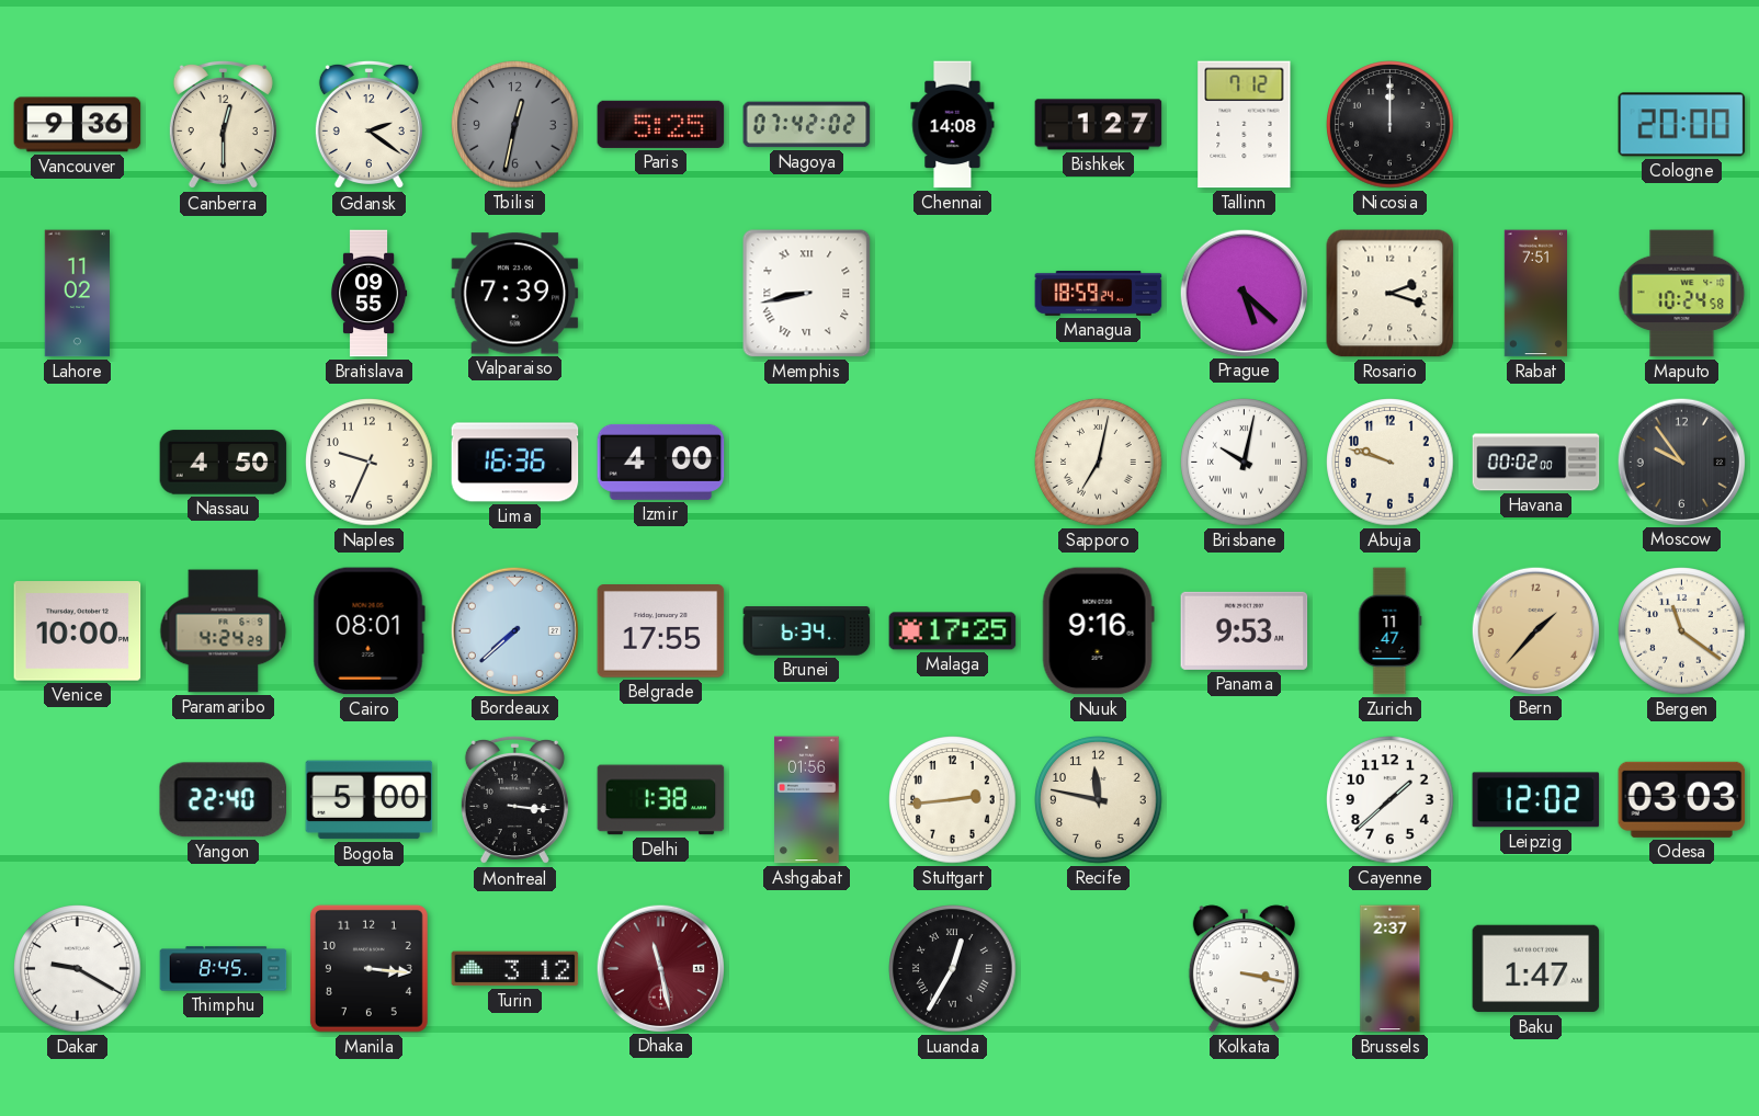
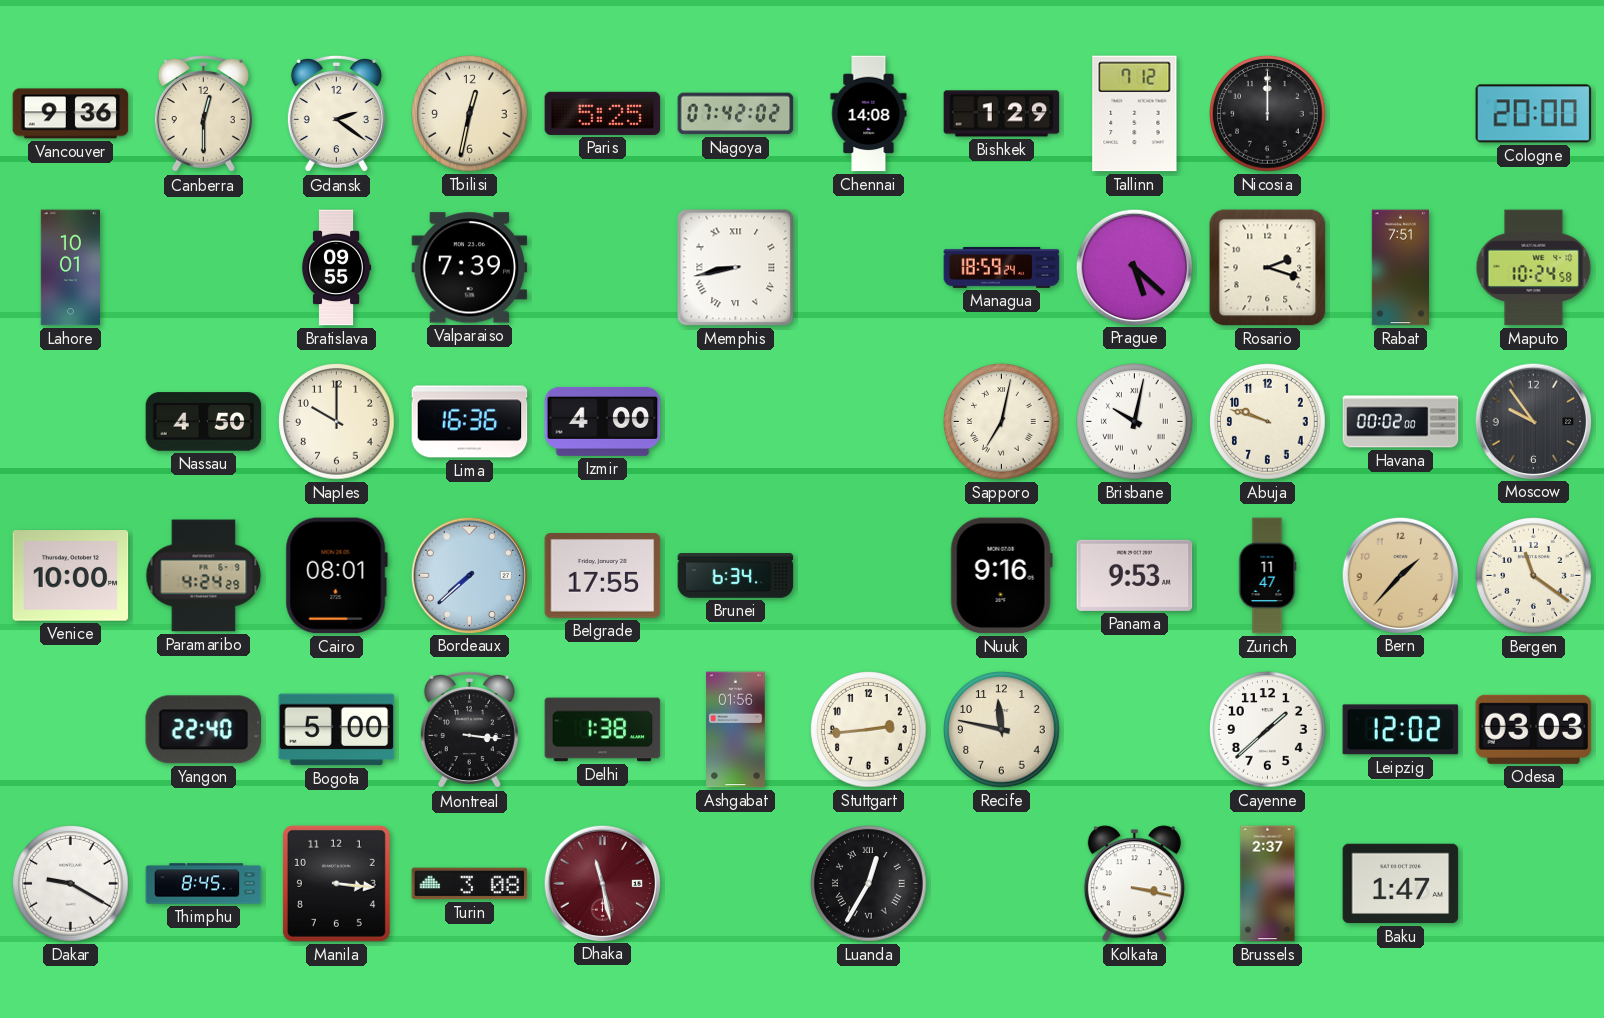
Tbilisi dial: grey -> cream
Bishkek: 1:27 -> 1:29
Lahore: 11:02 -> 10:01
Naples: 9:34 -> 10:00
Malaga: 17:25 -> none
Turin: 3:12 -> 3:08
